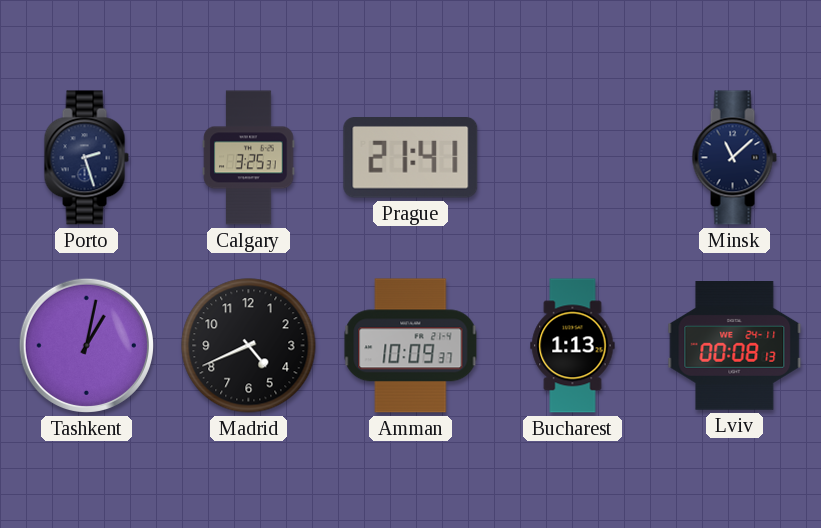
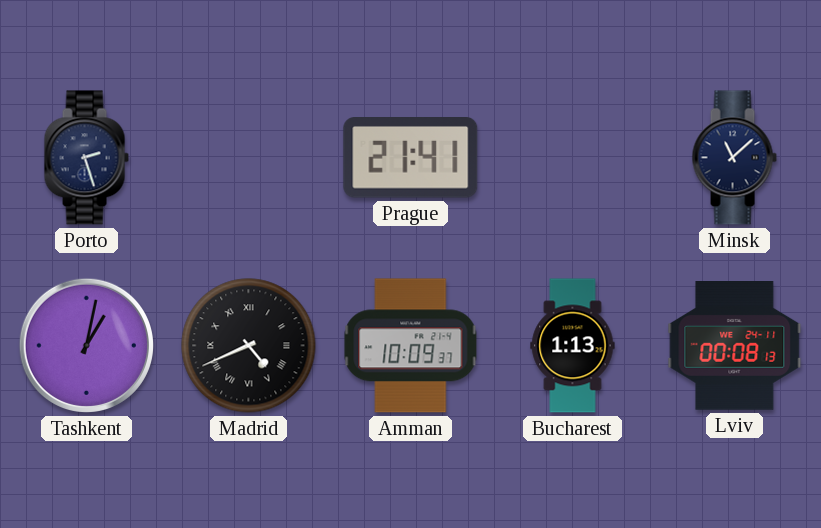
Calgary: 3:25 -> none
Madrid numerals: Arabic -> Roman
